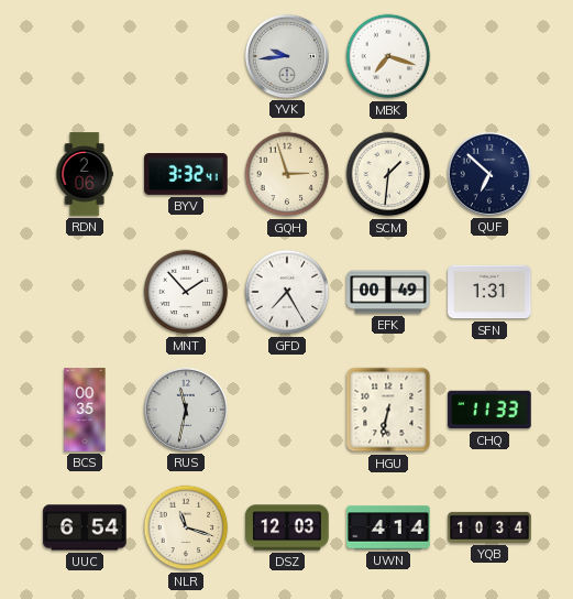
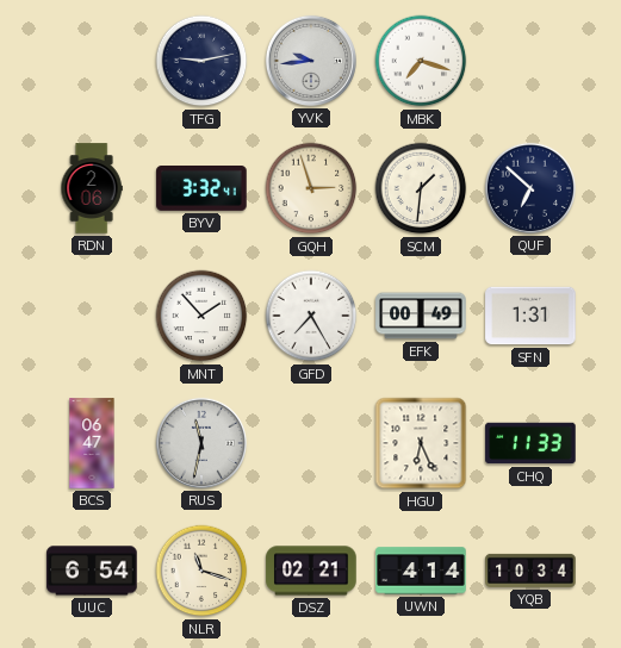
TFG: none -> 9:13
BCS: 00:35 -> 06:47
HGU: 6:32 -> 6:26
DSZ: 12:03 -> 02:21
